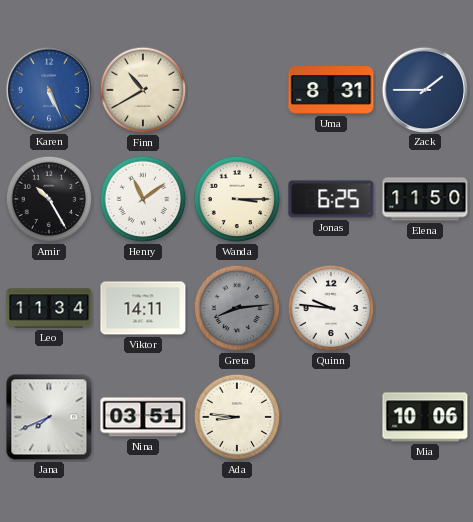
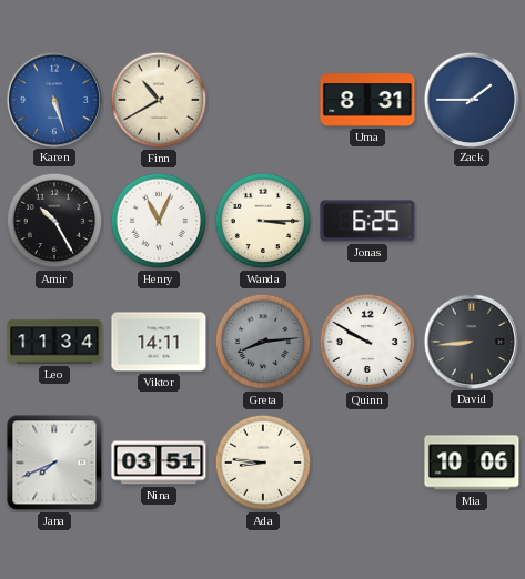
Karen: 5:26 -> 5:27
Henry: 11:09 -> 11:04
Elena: 11:50 -> none
Quinn: 9:46 -> 9:50
David: none -> 8:44
